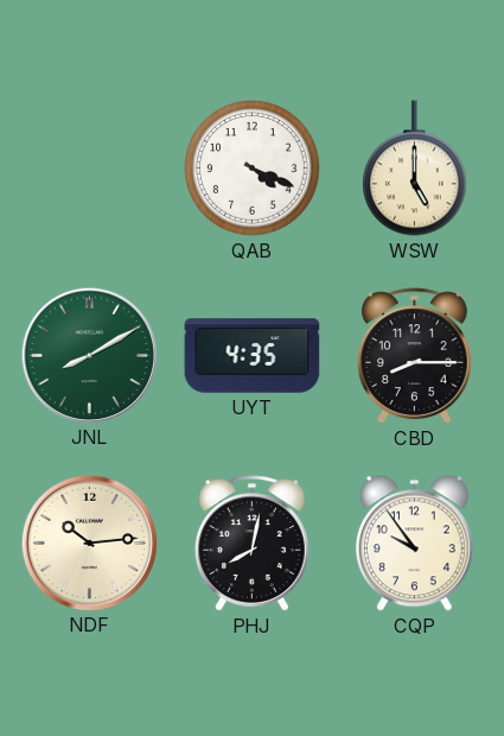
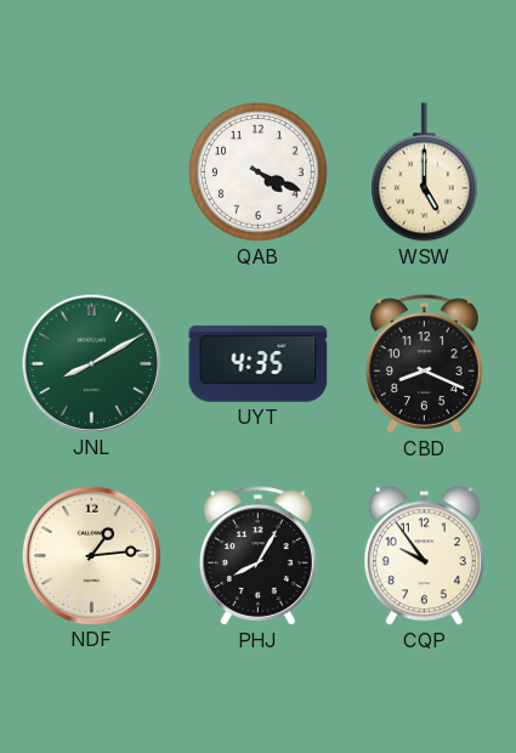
CBD: 8:15 -> 8:19
NDF: 10:14 -> 1:14
PHJ: 8:02 -> 8:05
